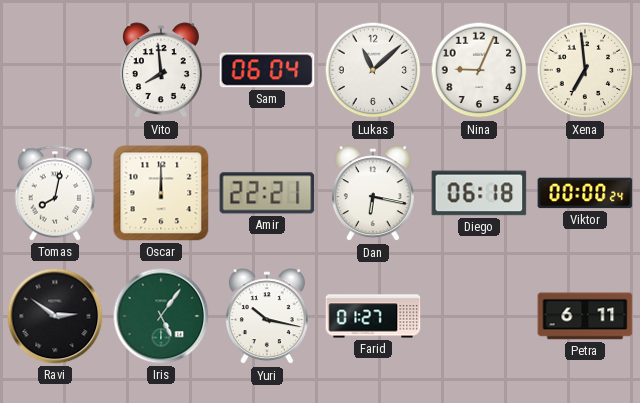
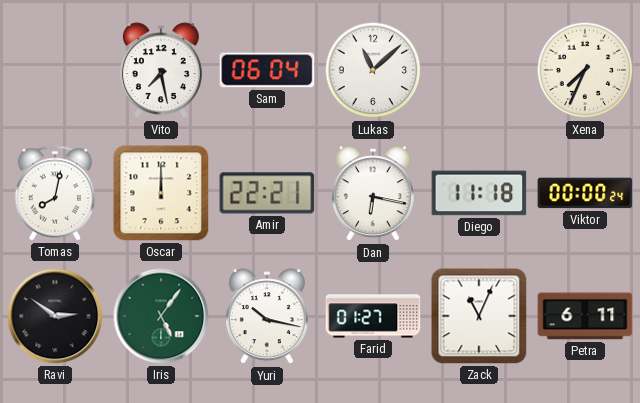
Vito: 7:59 -> 7:28
Nina: 9:04 -> none
Xena: 6:59 -> 7:34
Diego: 06:18 -> 11:18
Zack: none -> 11:04
